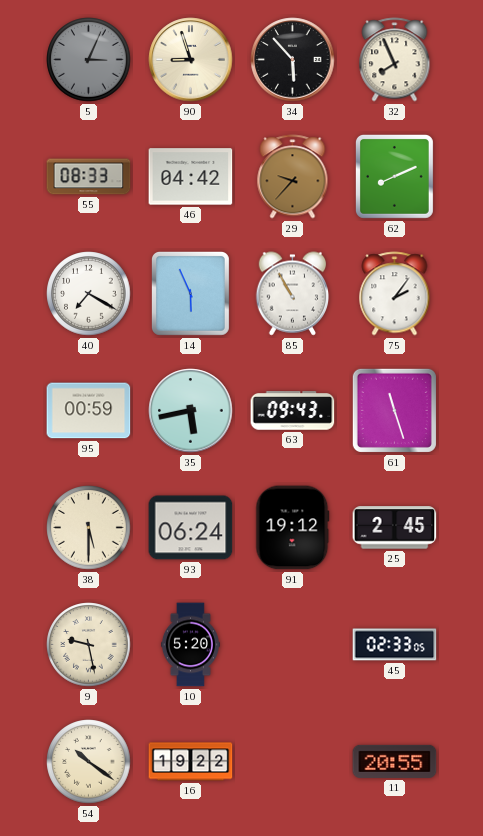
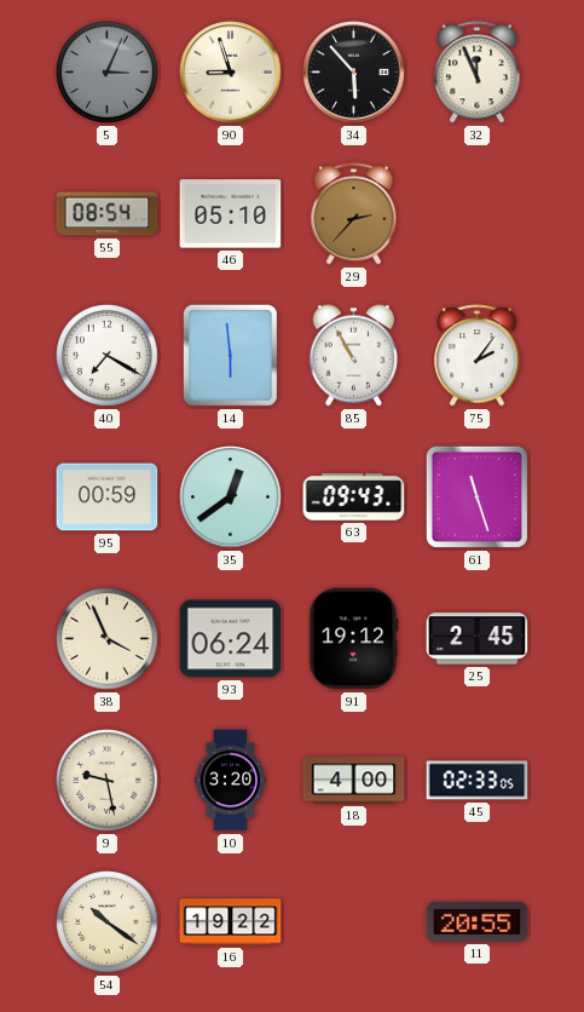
32: 7:56 -> 11:56
55: 08:33 -> 08:54
46: 04:42 -> 05:10
29: 9:37 -> 2:37
62: 8:11 -> none
14: 5:56 -> 5:59
35: 5:43 -> 12:39
38: 5:30 -> 3:56
10: 5:20 -> 3:20
18: none -> 4:00
